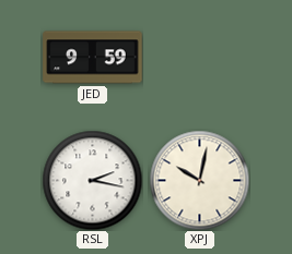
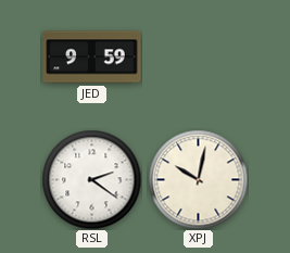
RSL: 2:17 -> 2:21
